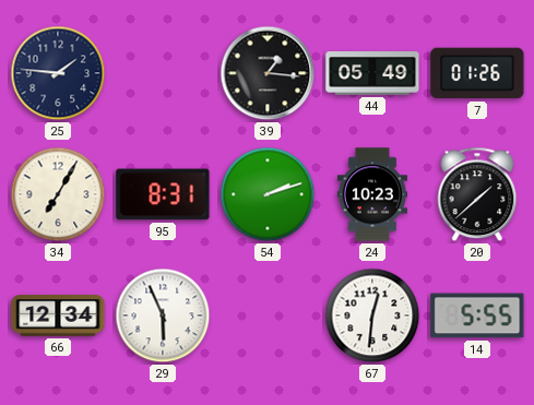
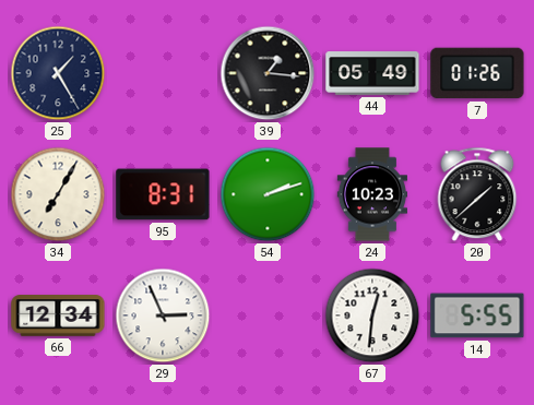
25: 1:46 -> 1:25
29: 5:56 -> 2:56
